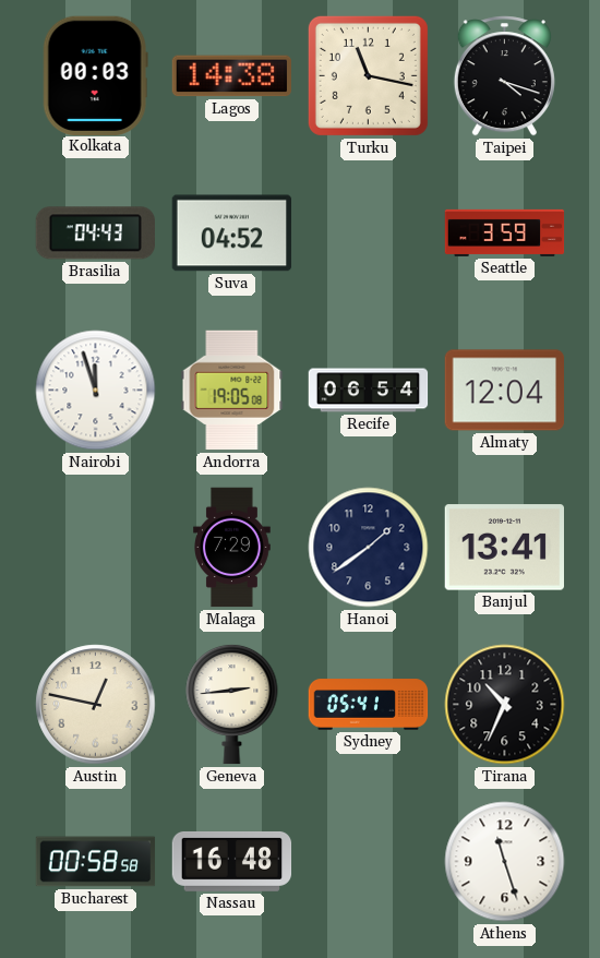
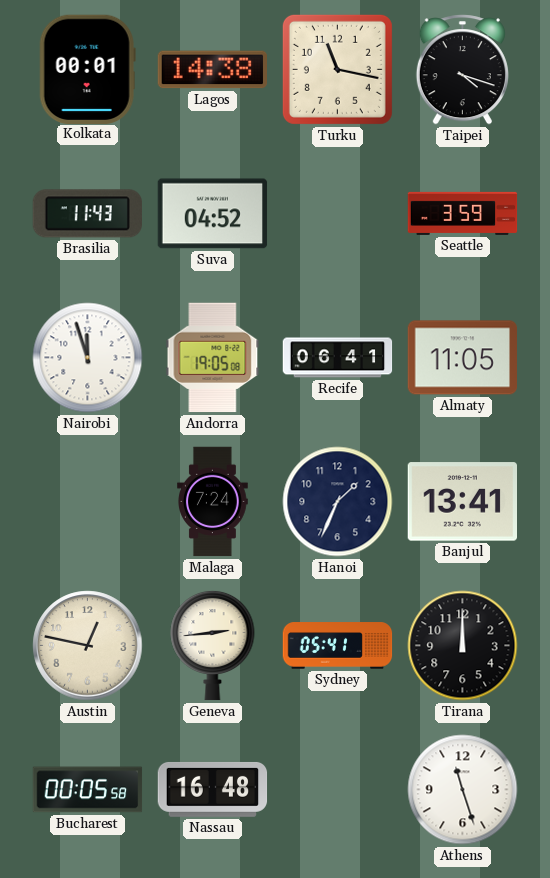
Kolkata: 00:03 -> 00:01
Brasilia: 04:43 -> 11:43
Recife: 06:54 -> 06:41
Almaty: 12:04 -> 11:05
Malaga: 7:29 -> 7:24
Hanoi: 1:39 -> 1:34
Tirana: 10:34 -> 12:00
Bucharest: 00:58 -> 00:05
